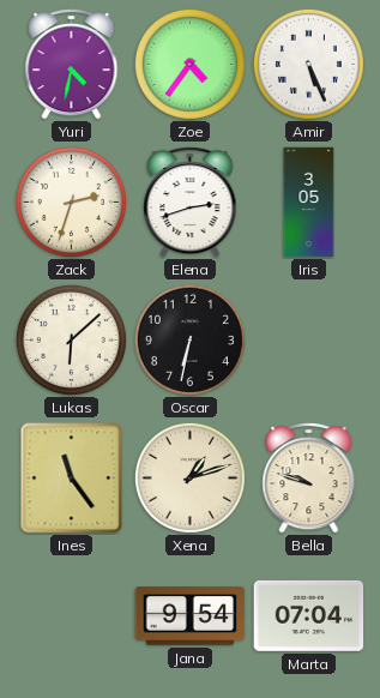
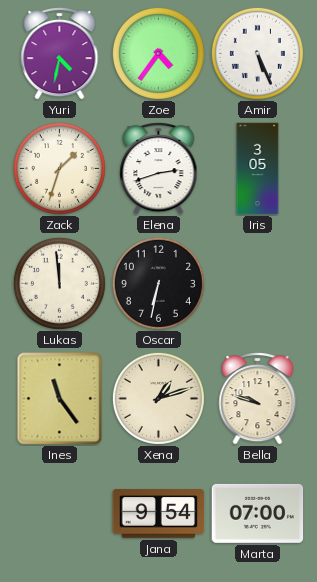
Zack: 2:33 -> 1:33
Lukas: 6:08 -> 11:59
Marta: 07:04 -> 07:00
